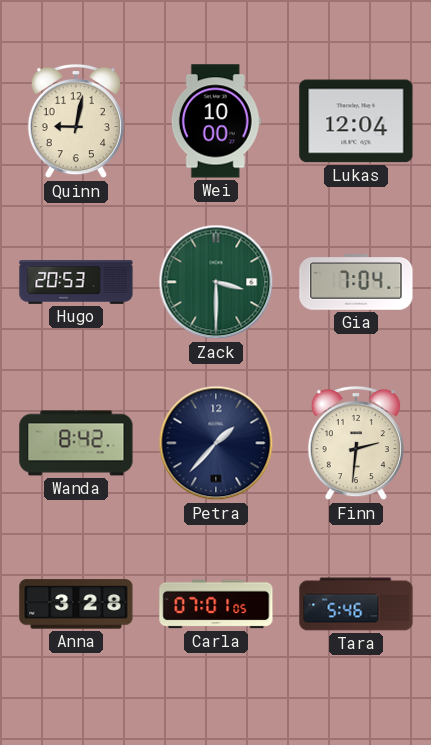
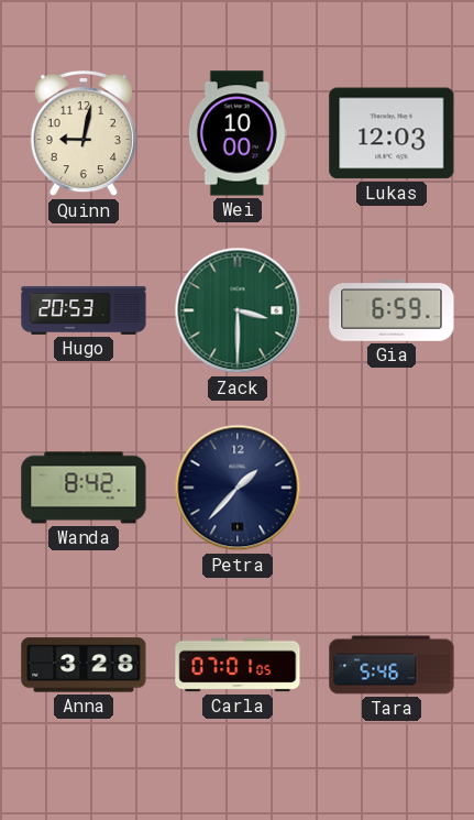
Lukas: 12:04 -> 12:03
Gia: 7:04 -> 6:59
Finn: 2:31 -> none
